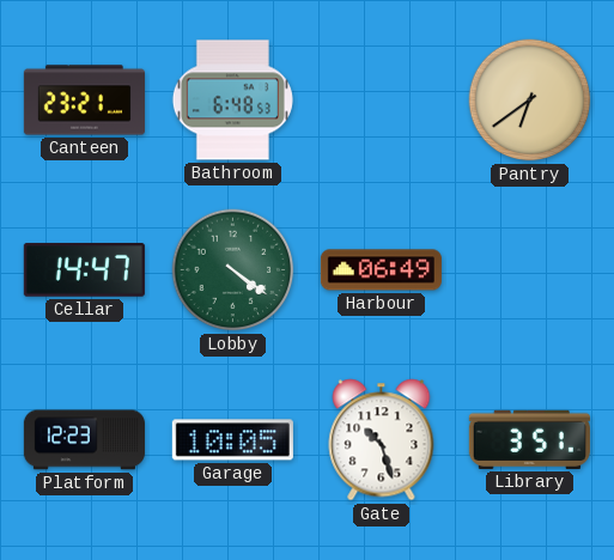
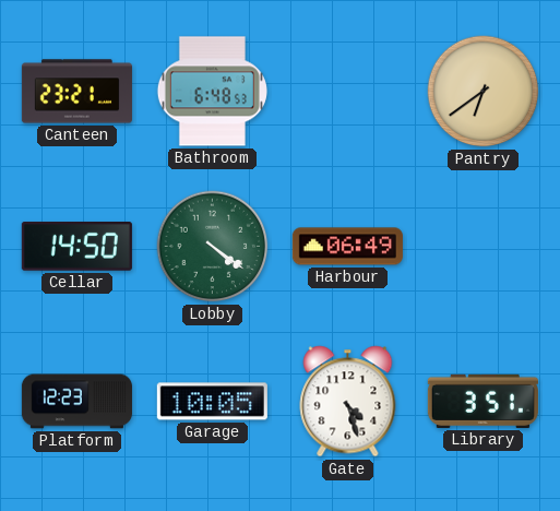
Cellar: 14:47 -> 14:50
Gate: 10:27 -> 4:27
